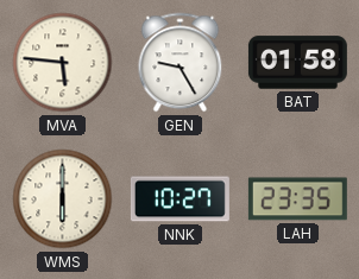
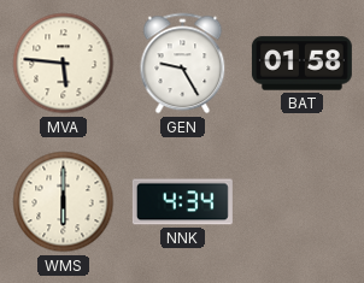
NNK: 10:27 -> 4:34
LAH: 23:35 -> none
